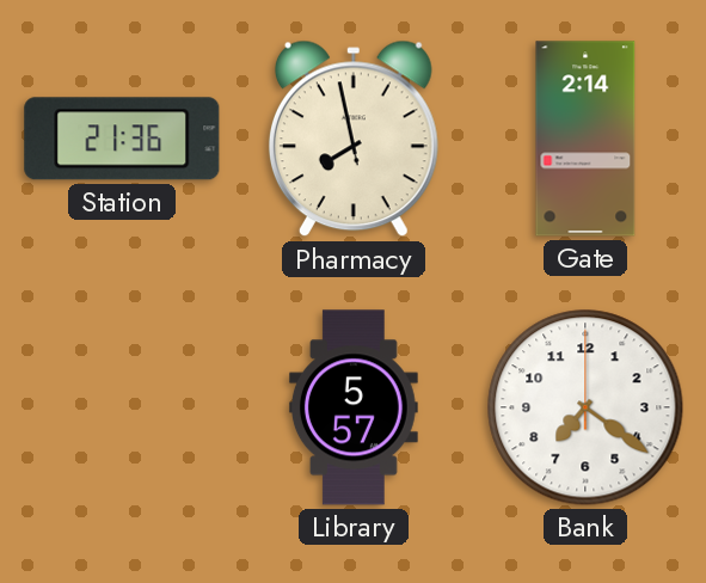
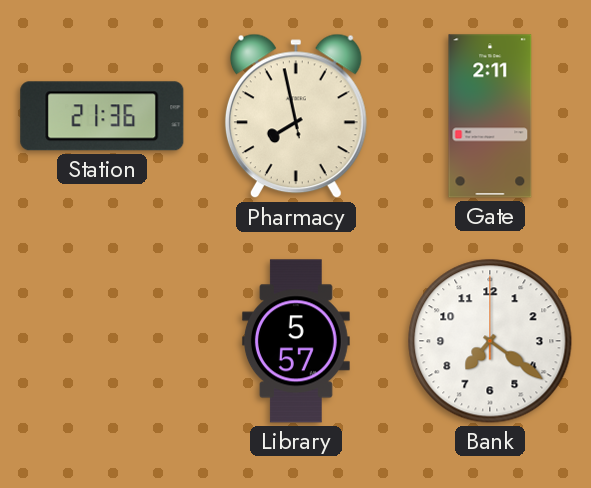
Gate: 2:14 -> 2:11
